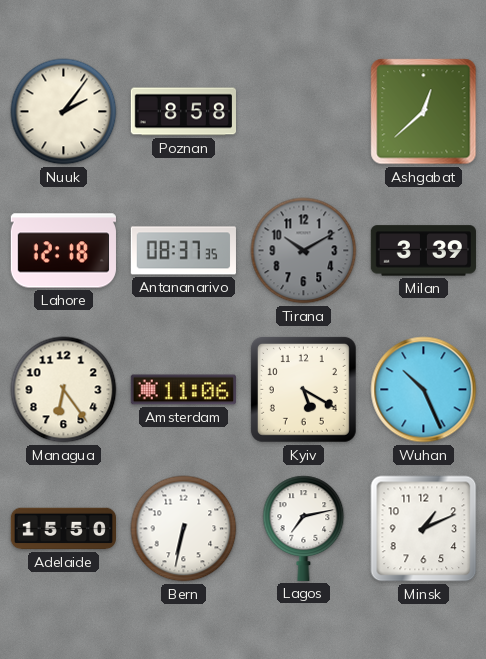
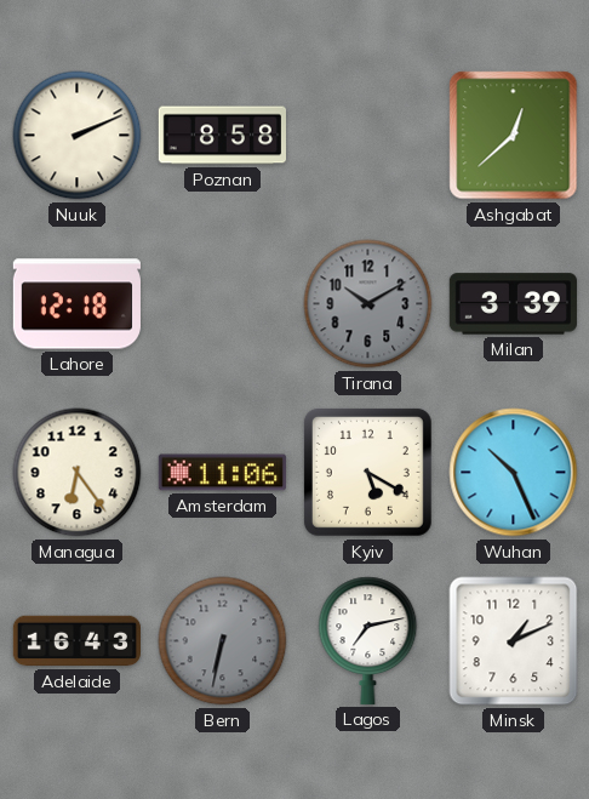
Nuuk: 2:06 -> 2:11
Antananarivo: 08:37 -> none
Adelaide: 15:50 -> 16:43
Bern dial: white -> grey
